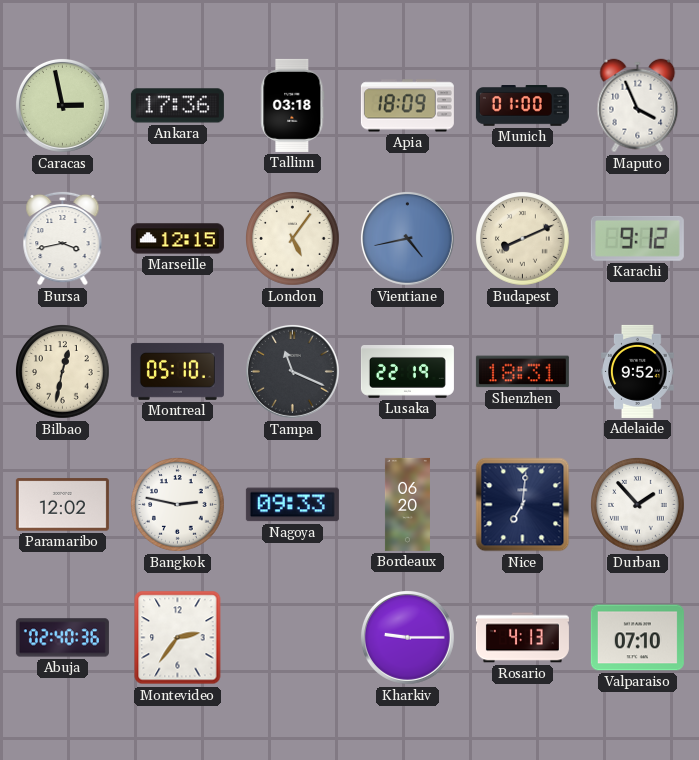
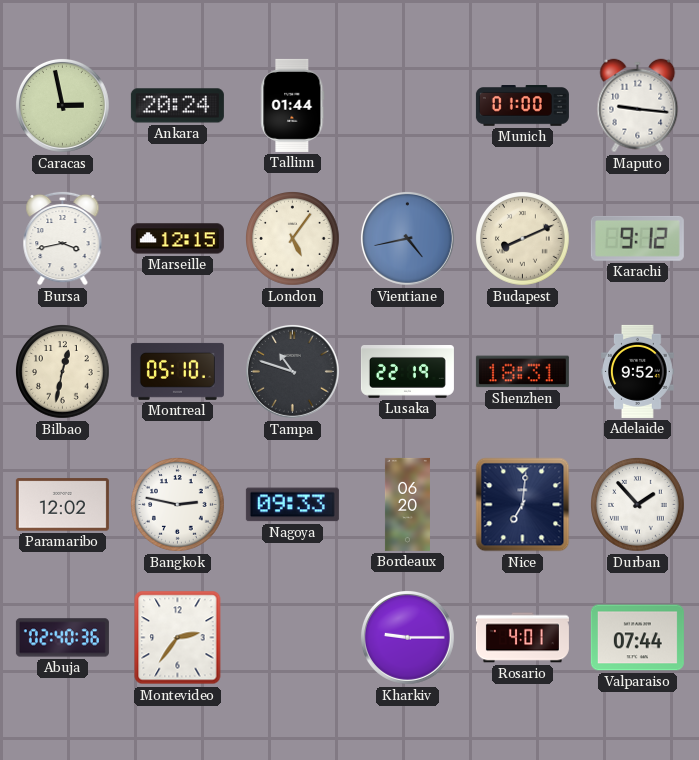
Ankara: 17:36 -> 20:24
Tallinn: 03:18 -> 01:44
Apia: 18:09 -> none
Maputo: 3:56 -> 9:16
Tampa: 11:19 -> 10:48
Rosario: 4:13 -> 4:01
Valparaiso: 07:10 -> 07:44
